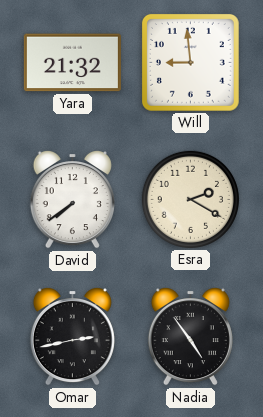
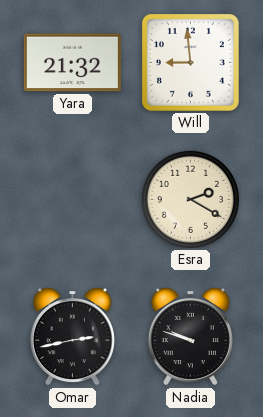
David: 7:39 -> none
Nadia: 4:54 -> 9:48
